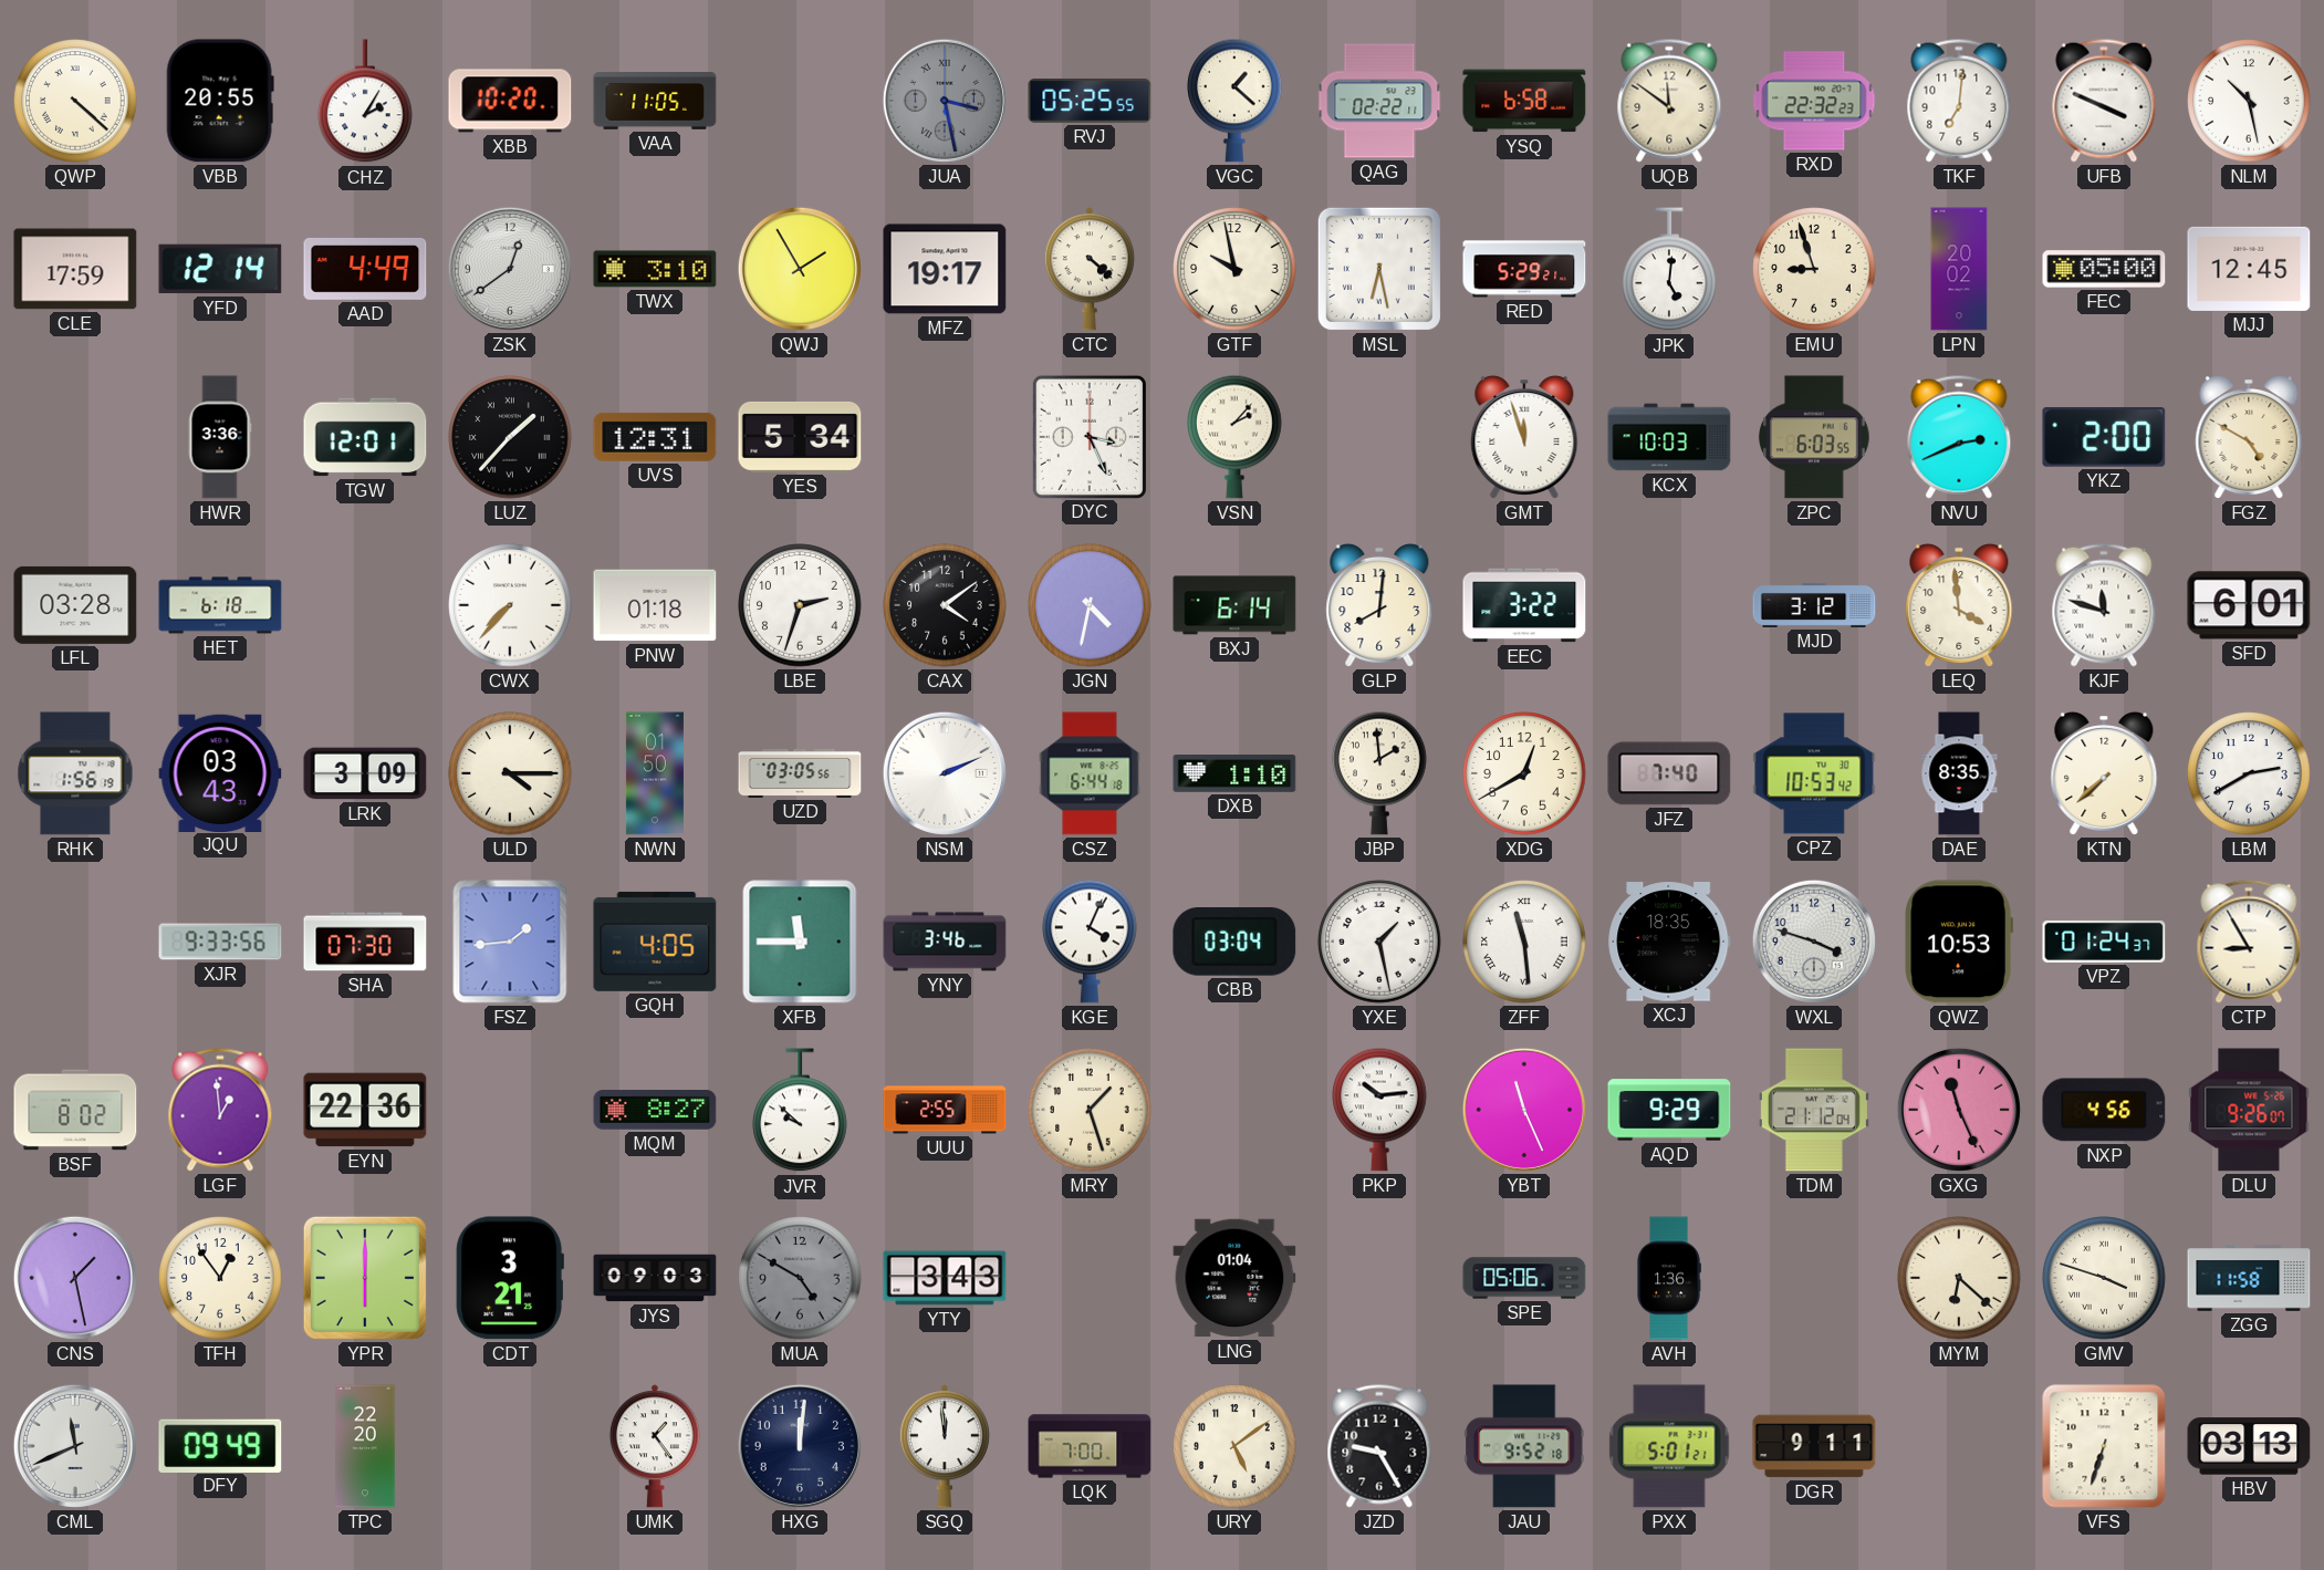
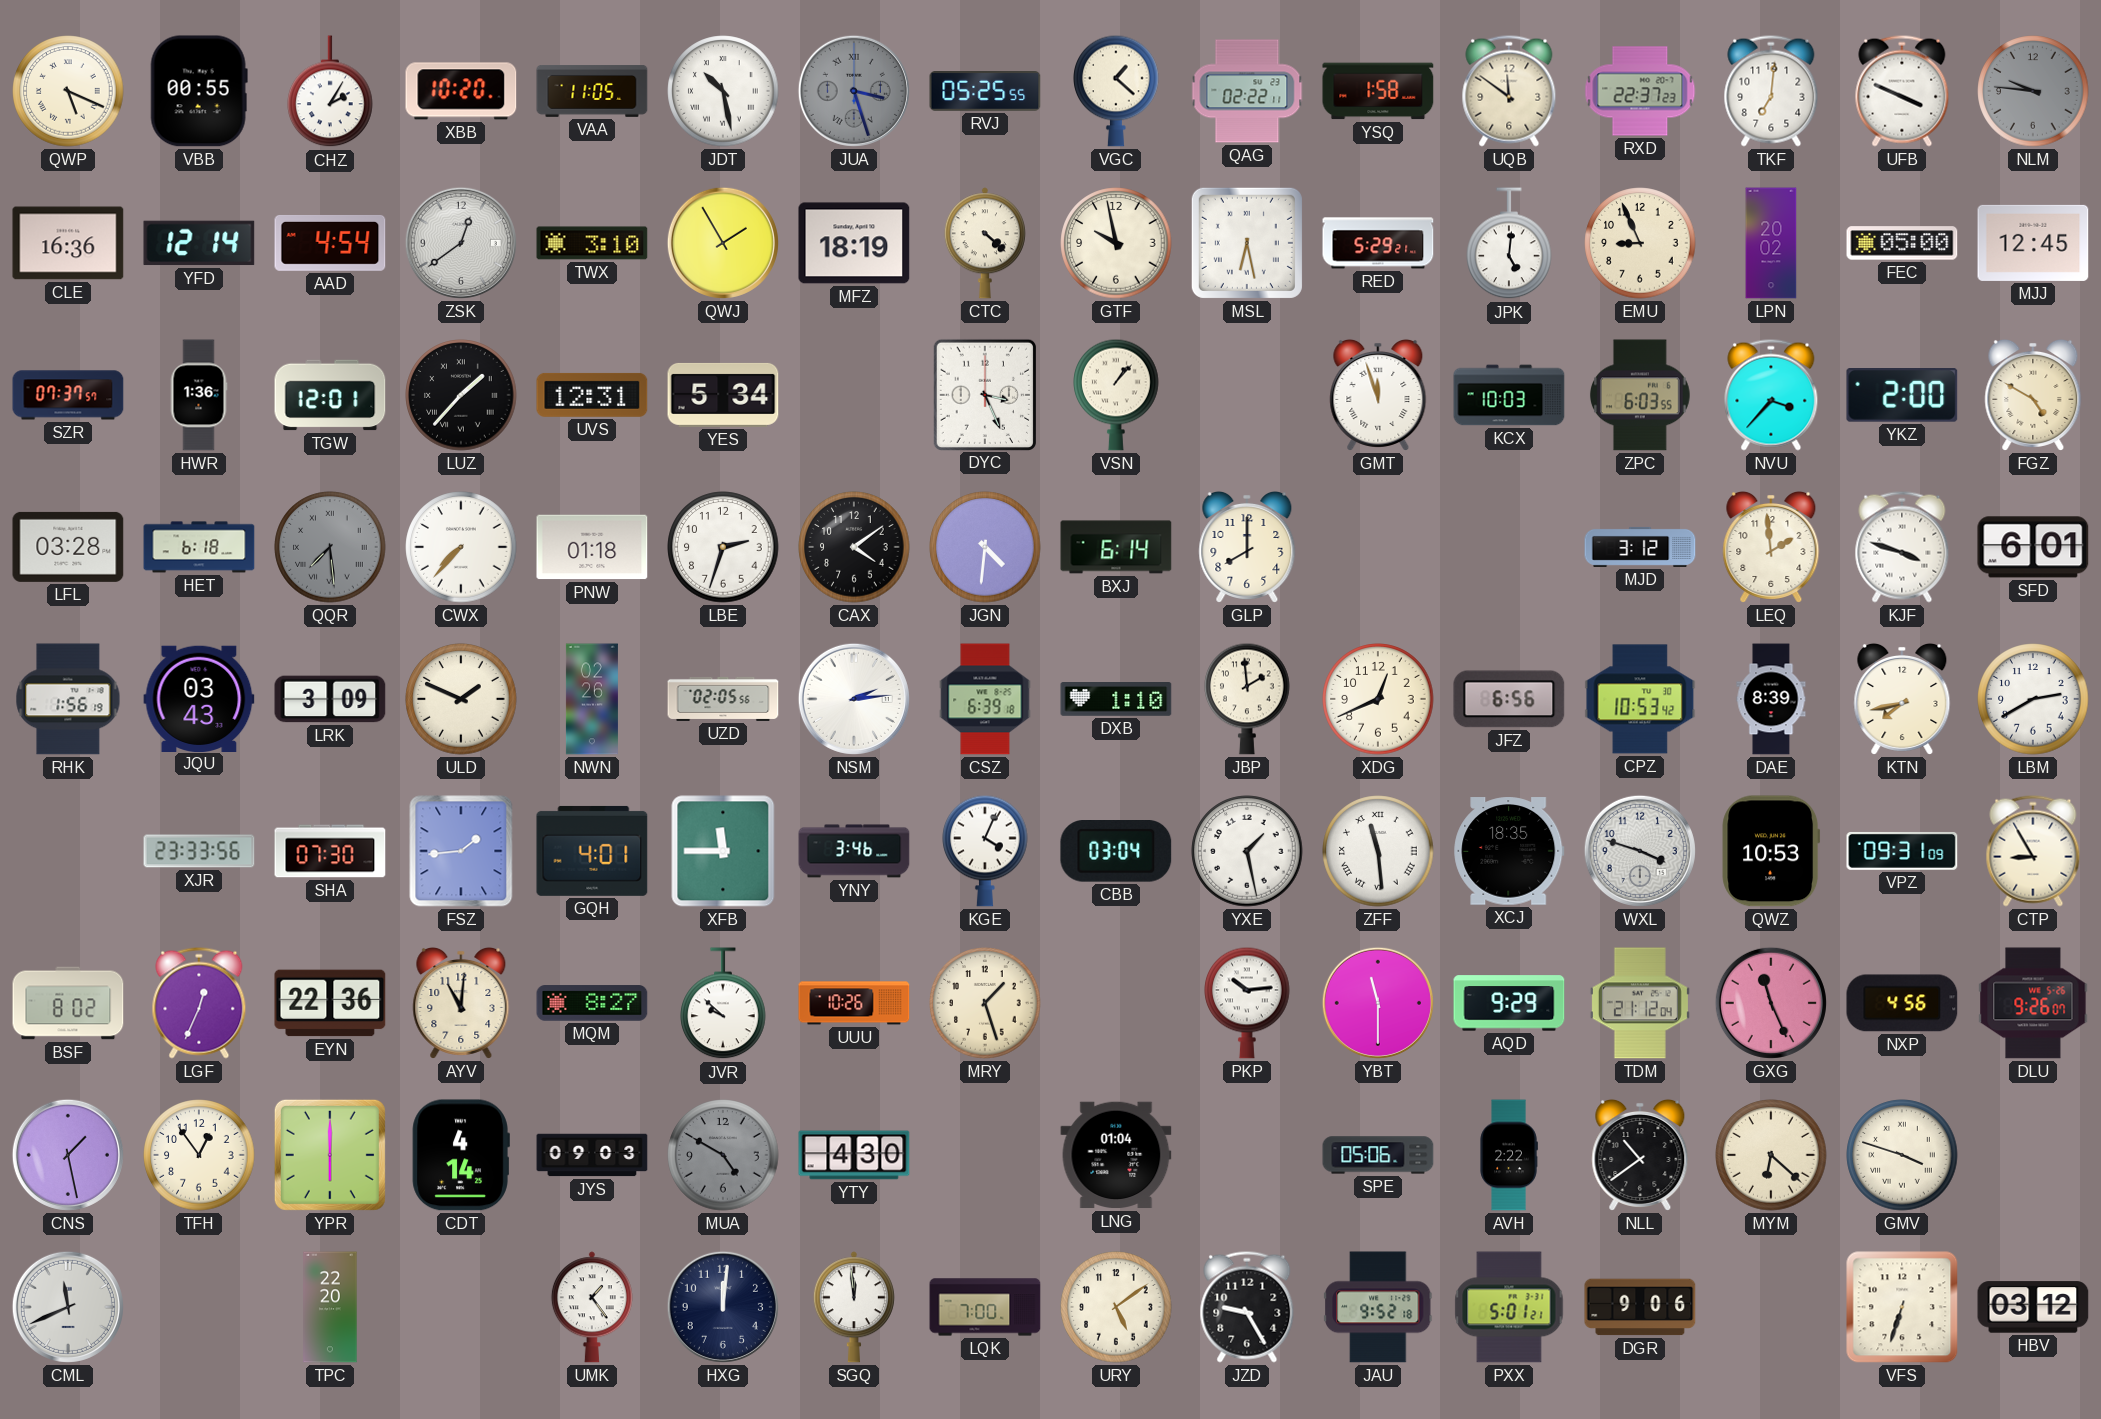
QWP: 4:22 -> 5:19
VBB: 20:55 -> 00:55
JDT: none -> 10:28
JUA: 3:28 -> 3:27
YSQ: 6:58 -> 1:58
RXD: 22:32 -> 22:37
NLM: 10:28 -> 9:46
NLM dial: white -> grey
CLE: 17:59 -> 16:36
AAD: 4:49 -> 4:54
MFZ: 19:17 -> 18:19
EMU: 8:57 -> 8:56
SZR: none -> 07:37
HWR: 3:36 -> 1:36
VSN: 2:07 -> 1:07
NVU: 2:41 -> 3:37
QQR: none -> 7:29
JGN: 4:32 -> 4:31
GLP: 8:01 -> 8:00
EEC: 3:22 -> none
LEQ: 3:59 -> 1:59
KJF: 11:48 -> 3:48
ULD: 4:15 -> 1:49
NWN: 01:50 -> 02:26
UZD: 03:05 -> 02:05
NSM: 2:11 -> 2:14
CSZ: 6:44 -> 6:39
XDG: 12:40 -> 12:41
JFZ: 7:40 -> 6:56
DAE: 8:35 -> 8:39
KTN: 7:38 -> 7:43
XJR: 9:33 -> 23:33
GQH: 4:05 -> 4:01
VPZ: 01:24 -> 09:31
LGF: 12:59 -> 12:34
AYV: none -> 11:01
UUU: 2:55 -> 10:26
YBT: 11:26 -> 11:30
CDT: 3:21 -> 4:14
YTY: 3:43 -> 4:30
AVH: 1:36 -> 2:22
NLL: none -> 10:39
ZGG: 11:58 -> none
DFY: 09:49 -> none
DGR: 9:11 -> 9:06
HBV: 03:13 -> 03:12
